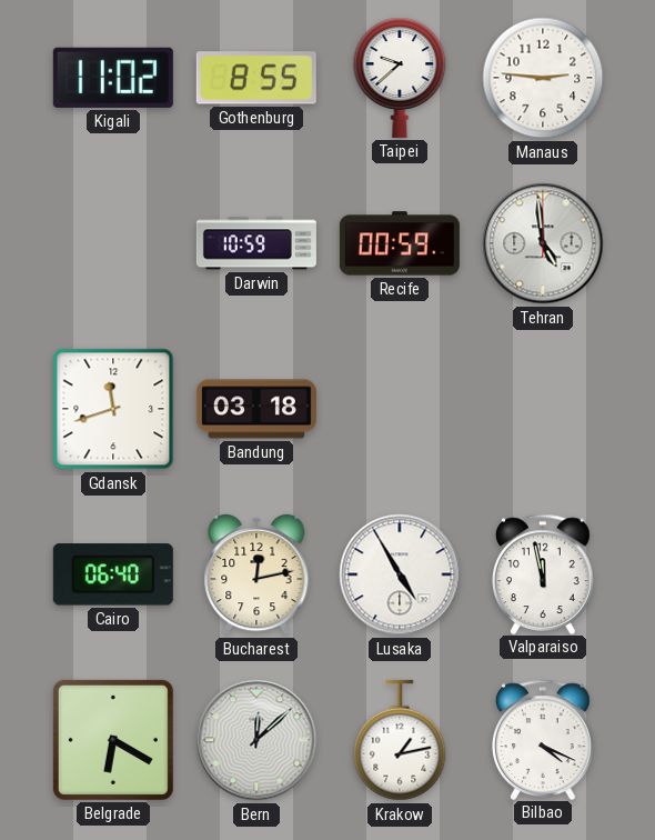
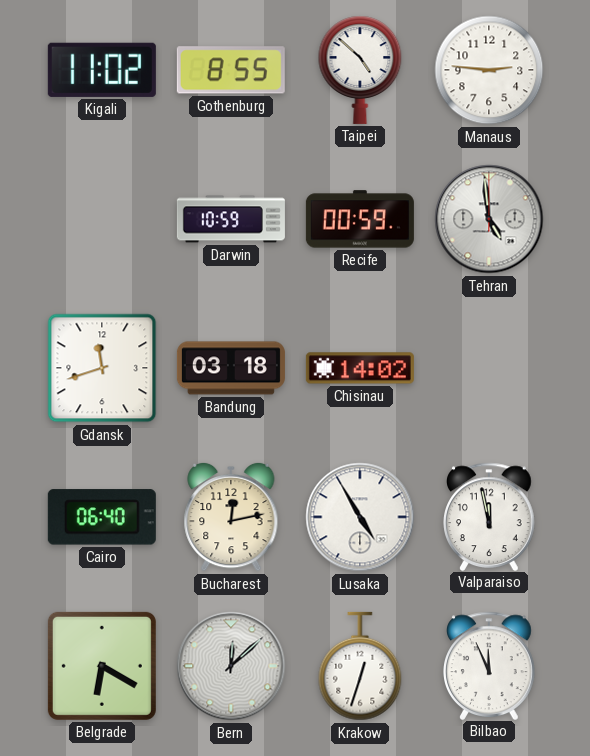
Taipei: 9:38 -> 4:52
Chisinau: none -> 14:02
Krakow: 1:13 -> 12:33
Bilbao: 4:19 -> 11:56
